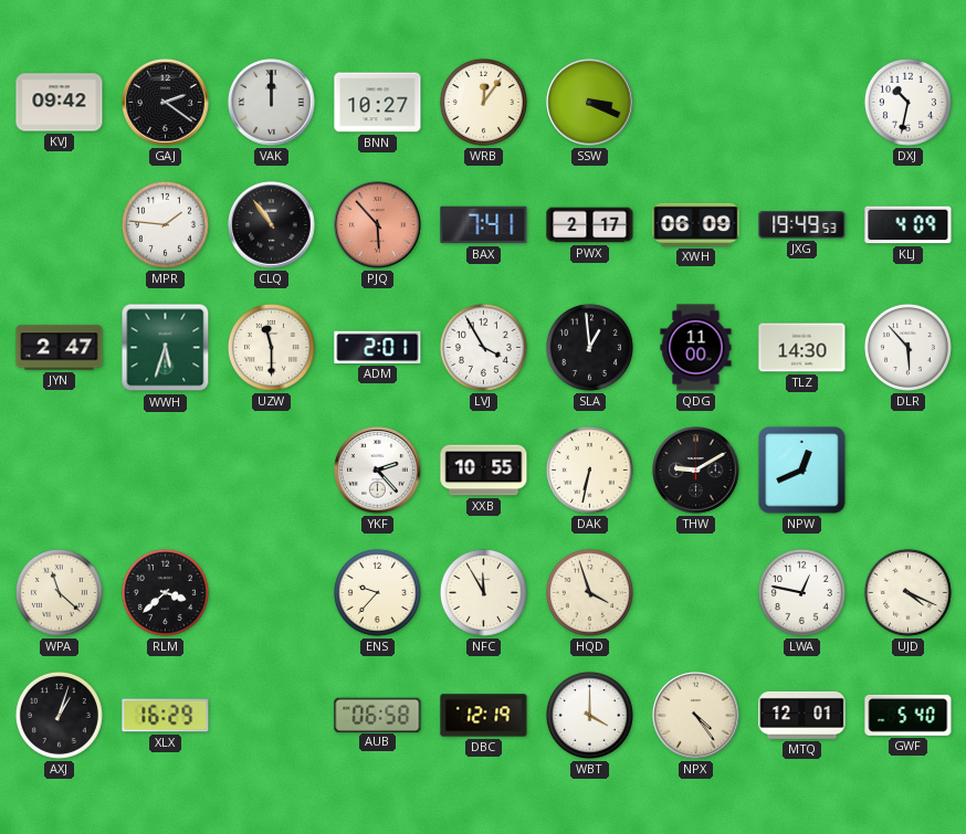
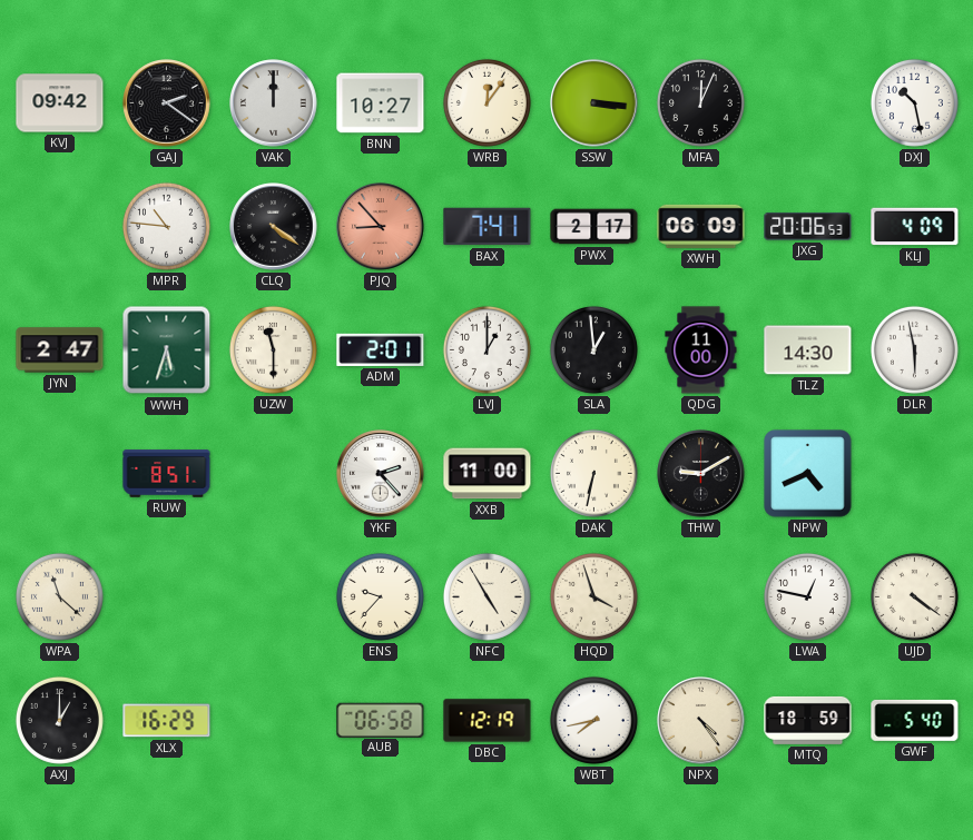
SSW: 3:19 -> 3:16
MFA: none -> 12:04
DXJ: 10:32 -> 10:28
MPR: 1:46 -> 10:46
CLQ: 10:54 -> 4:21
PJQ: 5:53 -> 8:53
JXG: 19:49 -> 20:06
LVJ: 3:55 -> 1:00
DLR: 5:53 -> 5:58
RUW: none -> 8:51
XXB: 10:55 -> 11:00
NPW: 12:41 -> 4:41
RLM: 3:38 -> none
NFC: 11:55 -> 4:55
UJD: 4:19 -> 4:21
AXJ: 1:03 -> 1:00
WBT: 4:00 -> 7:43
MTQ: 12:01 -> 18:59
